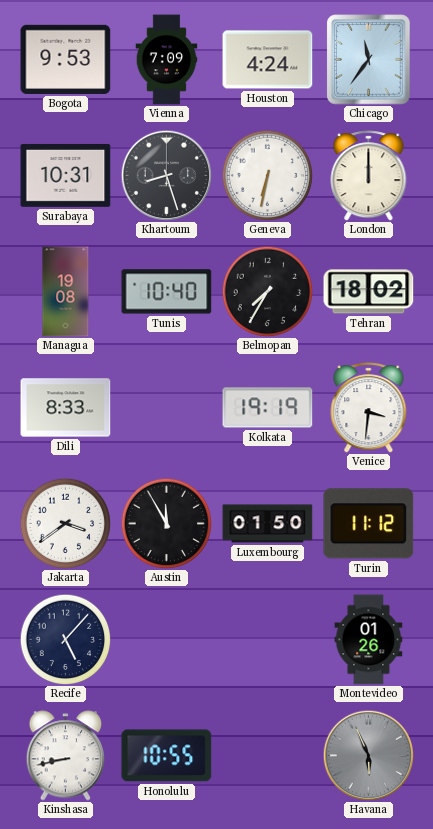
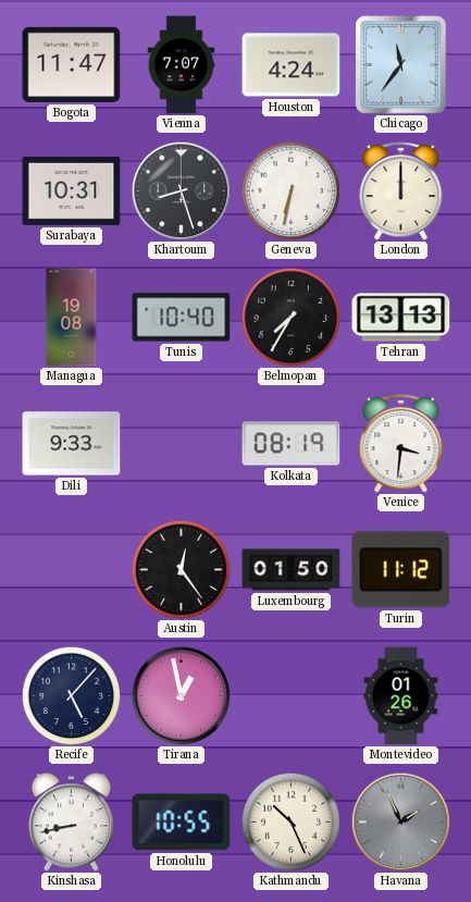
Bogota: 9:53 -> 11:47
Vienna: 7:09 -> 7:07
Tehran: 18:02 -> 13:13
Dili: 8:33 -> 9:33
Kolkata: 19:19 -> 08:19
Jakarta: 3:39 -> none
Austin: 11:55 -> 12:24
Tirana: none -> 12:58
Kathmandu: none -> 10:26
Havana: 5:56 -> 1:56
